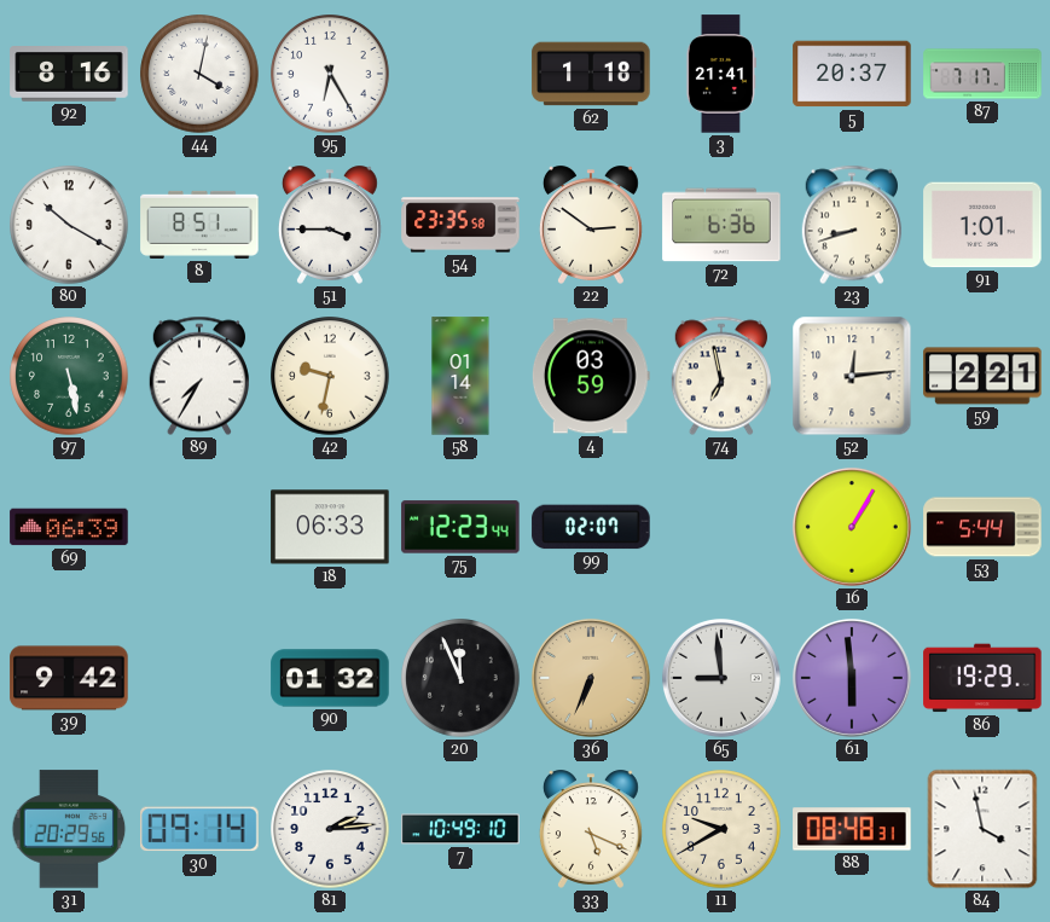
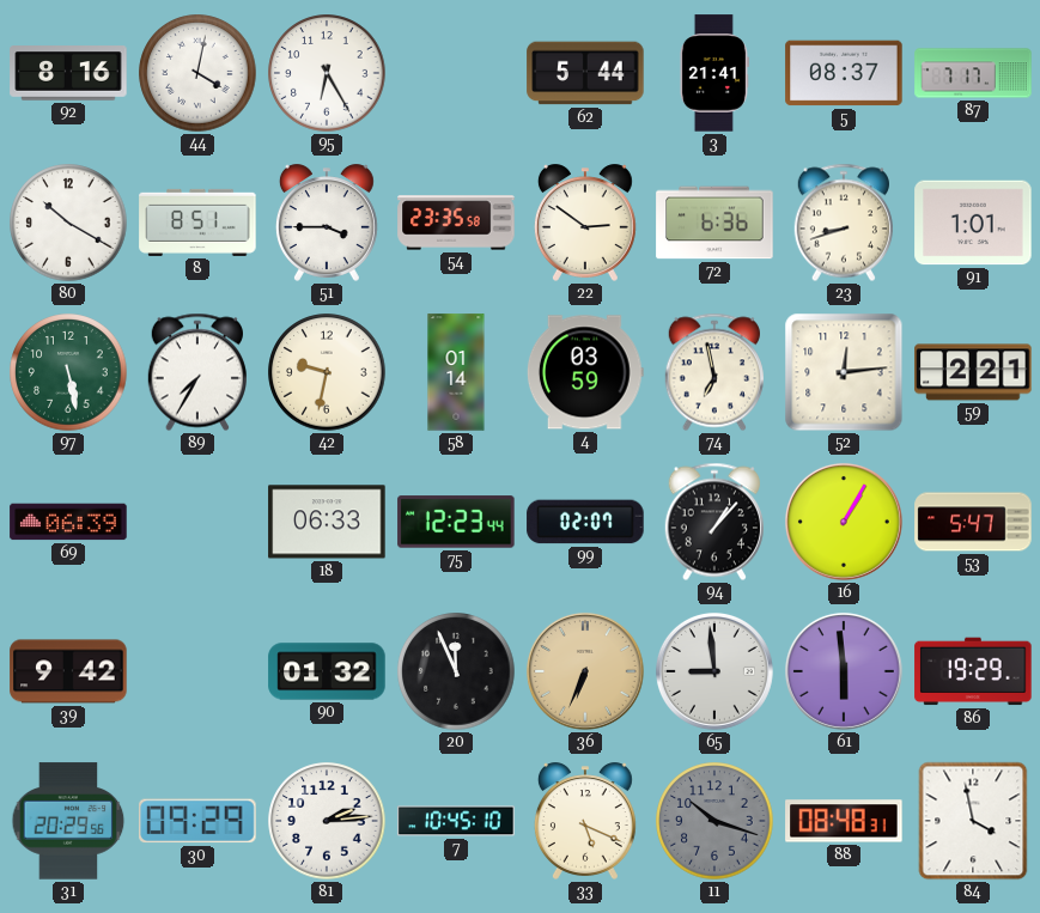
62: 1:18 -> 5:44
5: 20:37 -> 08:37
94: none -> 1:07
53: 5:44 -> 5:47
30: 09:14 -> 09:29
7: 10:49 -> 10:45
11: 9:40 -> 10:18
11 dial: cream -> grey
